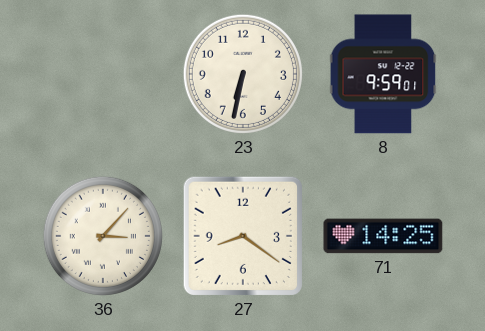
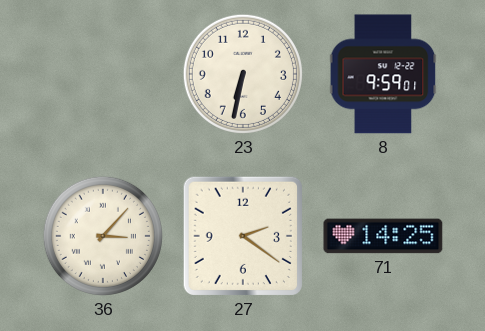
27: 8:21 -> 2:21
